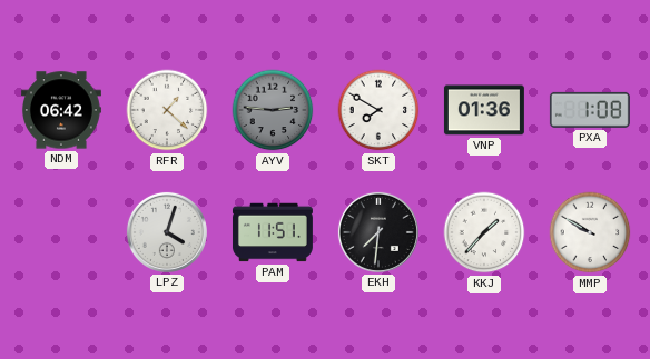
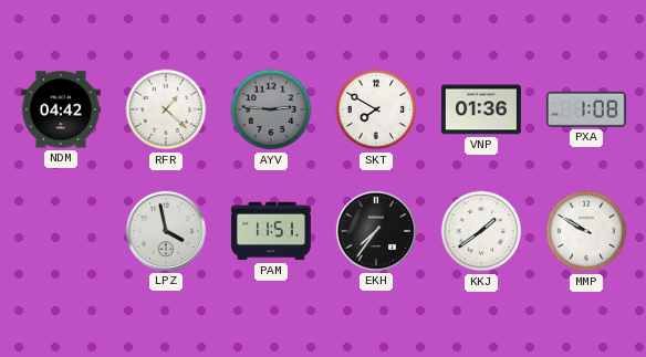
NDM: 06:42 -> 04:42
LPZ: 4:03 -> 3:58
EKH: 7:31 -> 7:36
KKJ: 1:37 -> 1:39
